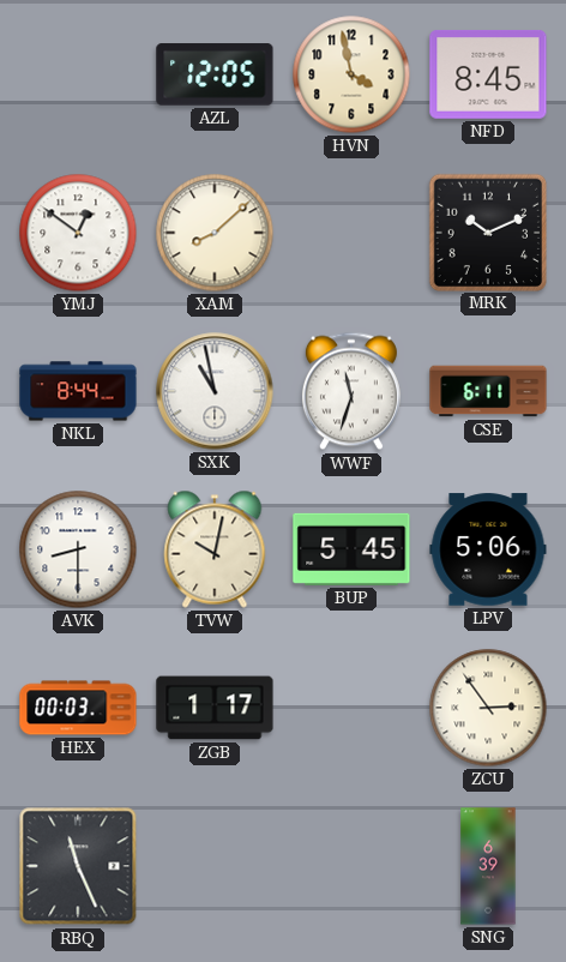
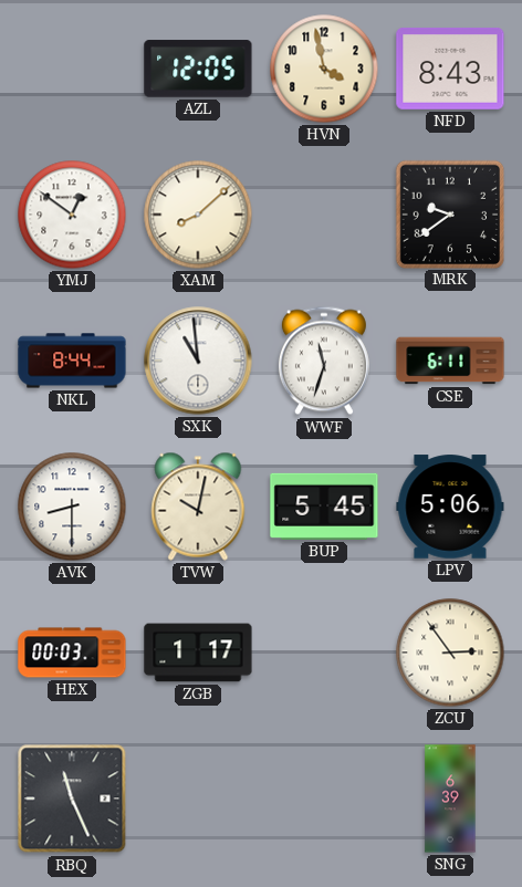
NFD: 8:45 -> 8:43
MRK: 10:11 -> 9:39
SXK: 10:58 -> 10:59
